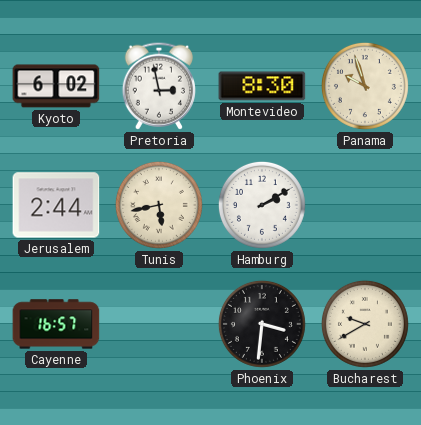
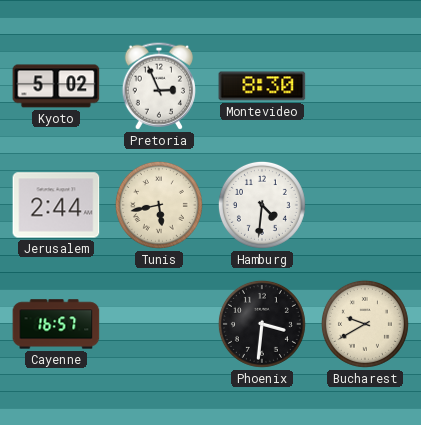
Kyoto: 6:02 -> 5:02
Pretoria: 2:58 -> 2:56
Panama: 9:57 -> none
Hamburg: 2:10 -> 4:31
